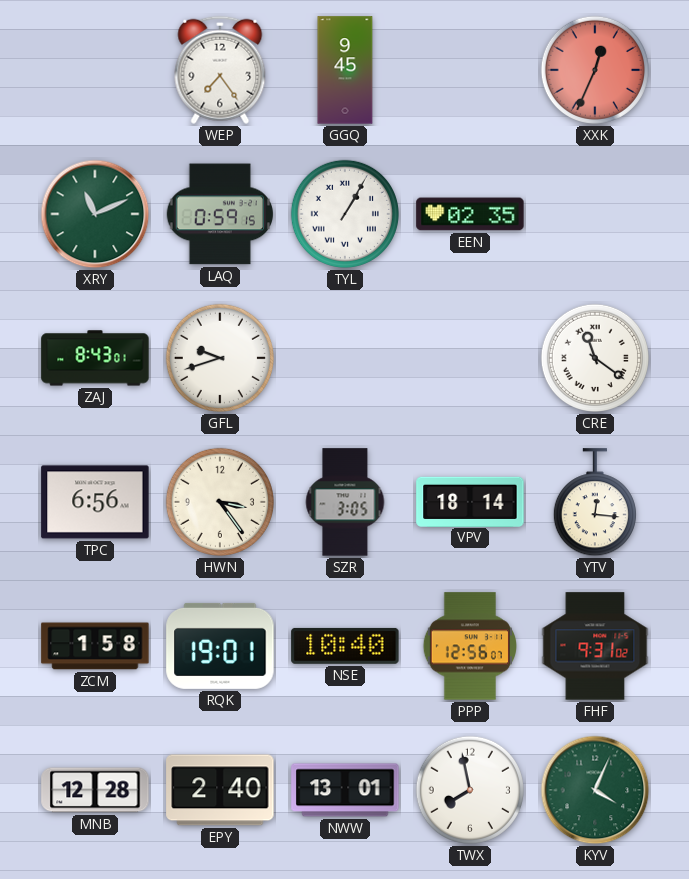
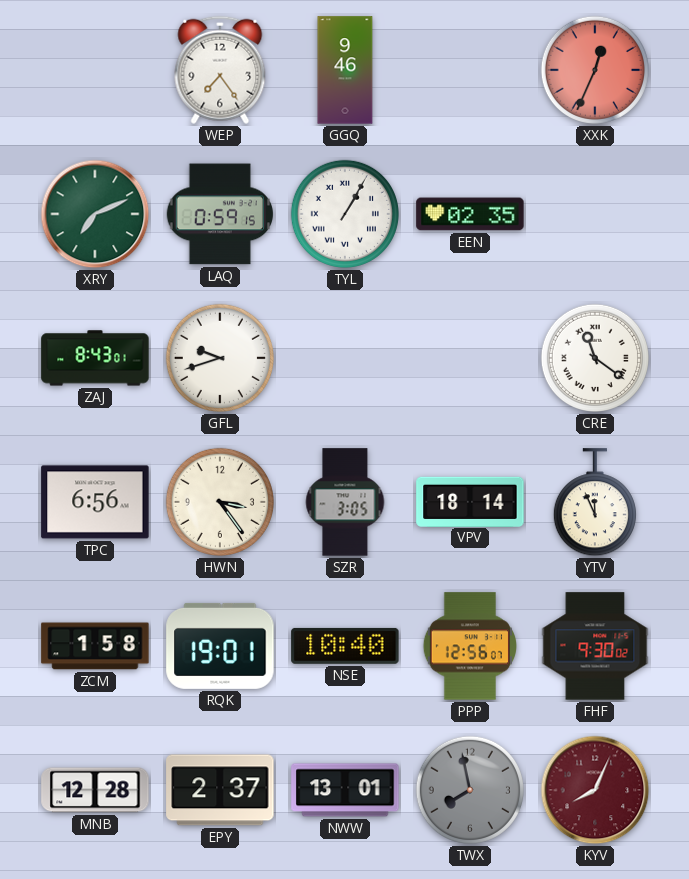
GGQ: 9:45 -> 9:46
XRY: 11:11 -> 7:11
YTV: 12:16 -> 11:56
FHF: 9:31 -> 9:30
EPY: 2:40 -> 2:37
TWX dial: white -> grey
KYV: 4:04 -> 8:04
KYV dial: green -> burgundy
